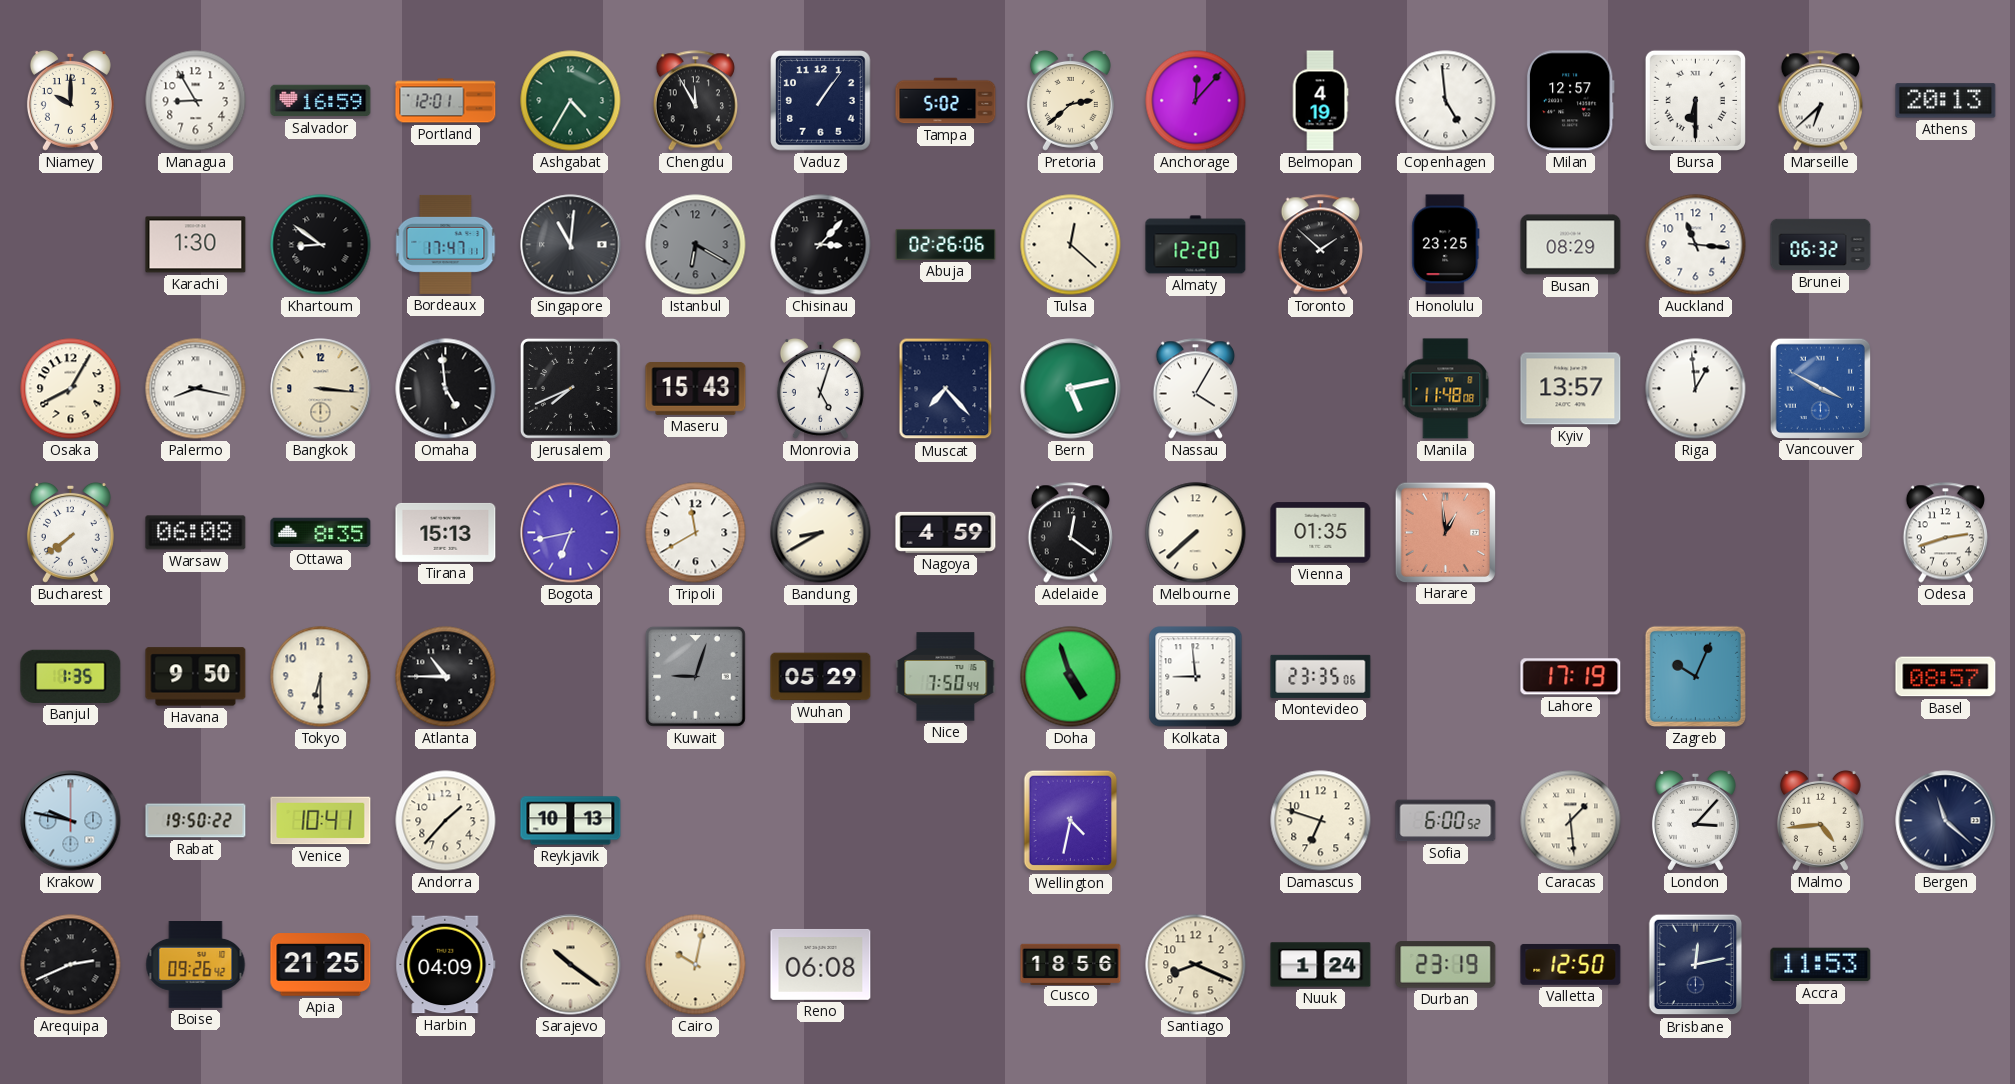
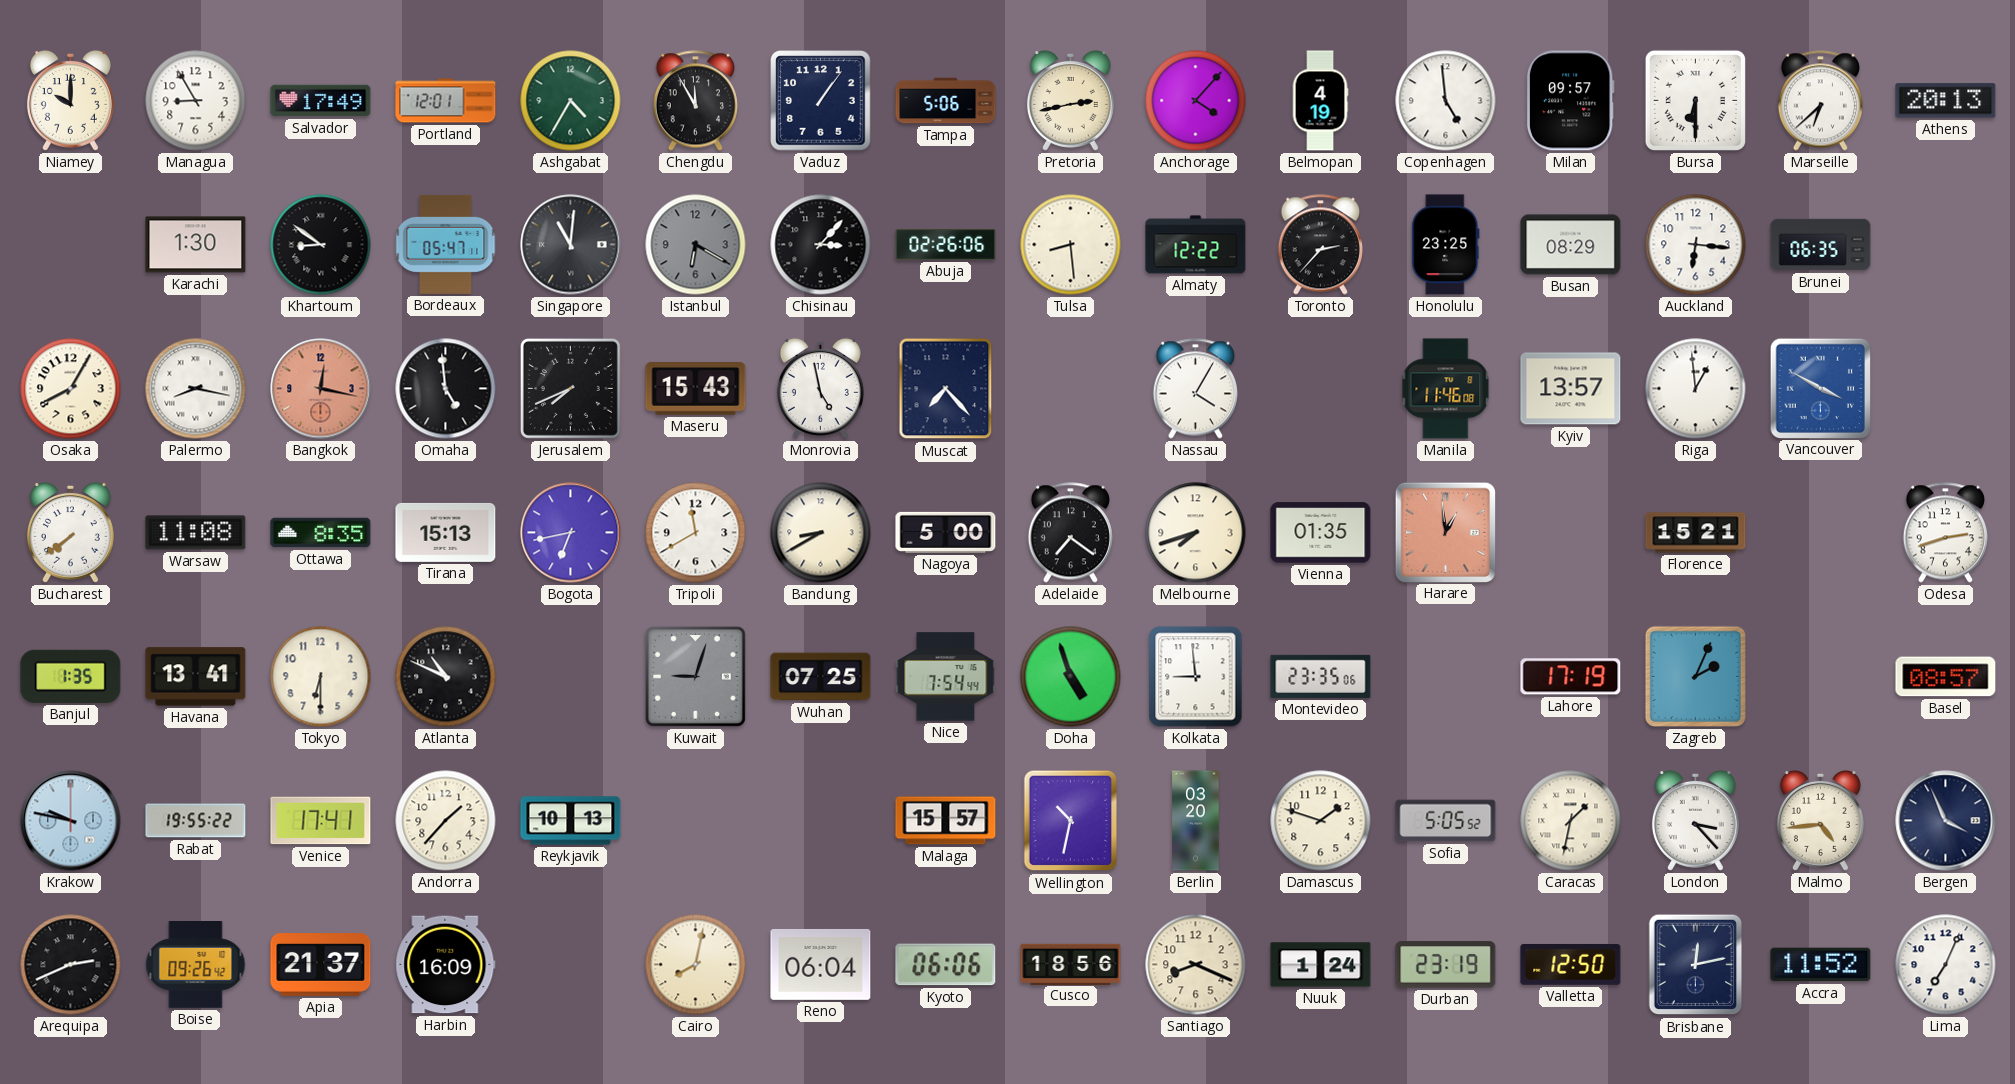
Salvador: 16:59 -> 17:49
Tampa: 5:02 -> 5:06
Pretoria: 2:38 -> 2:43
Anchorage: 12:07 -> 4:07
Milan: 12:57 -> 09:57
Bordeaux: 17:47 -> 05:47
Tulsa: 12:22 -> 8:29
Almaty: 12:20 -> 12:22
Toronto: 1:52 -> 2:37
Auckland: 11:16 -> 6:16
Brunei: 06:32 -> 06:35
Bangkok: 3:16 -> 12:17
Bangkok dial: cream -> salmon
Monrovia: 5:03 -> 4:58
Bern: 5:13 -> none
Manila: 11:48 -> 11:46
Warsaw: 06:08 -> 11:08
Nagoya: 4:59 -> 5:00
Adelaide: 12:21 -> 7:21
Melbourne: 7:38 -> 7:42
Florence: none -> 15:21
Havana: 9:50 -> 13:41
Atlanta: 10:45 -> 10:49
Wuhan: 05:29 -> 07:25
Nice: 7:50 -> 7:54
Zagreb: 10:04 -> 2:04
Rabat: 19:50 -> 19:55
Venice: 10:41 -> 17:41
Malaga: none -> 15:57
Wellington: 4:32 -> 10:32
Berlin: none -> 03:20
Damascus: 6:48 -> 1:48
Sofia: 6:00 -> 5:05
Caracas: 1:29 -> 1:32
London: 3:07 -> 3:23
Bergen: 11:22 -> 3:56
Apia: 21:25 -> 21:37
Harbin: 04:09 -> 16:09
Sarajevo: 10:21 -> none
Cairo: 10:02 -> 8:02
Reno: 06:08 -> 06:04
Kyoto: none -> 06:06
Accra: 11:53 -> 11:52
Lima: none -> 7:04
